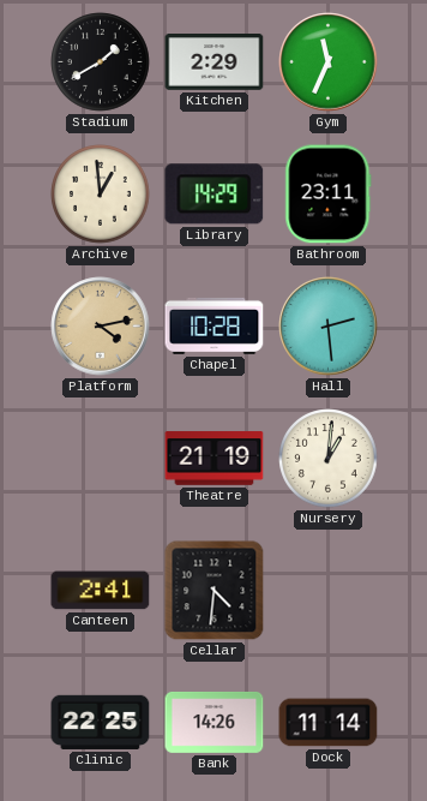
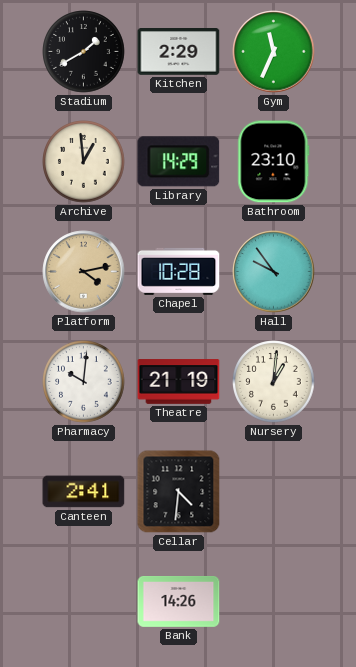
Bathroom: 23:11 -> 23:10
Hall: 2:29 -> 9:54
Pharmacy: none -> 10:01
Clinic: 22:25 -> none
Dock: 11:14 -> none
